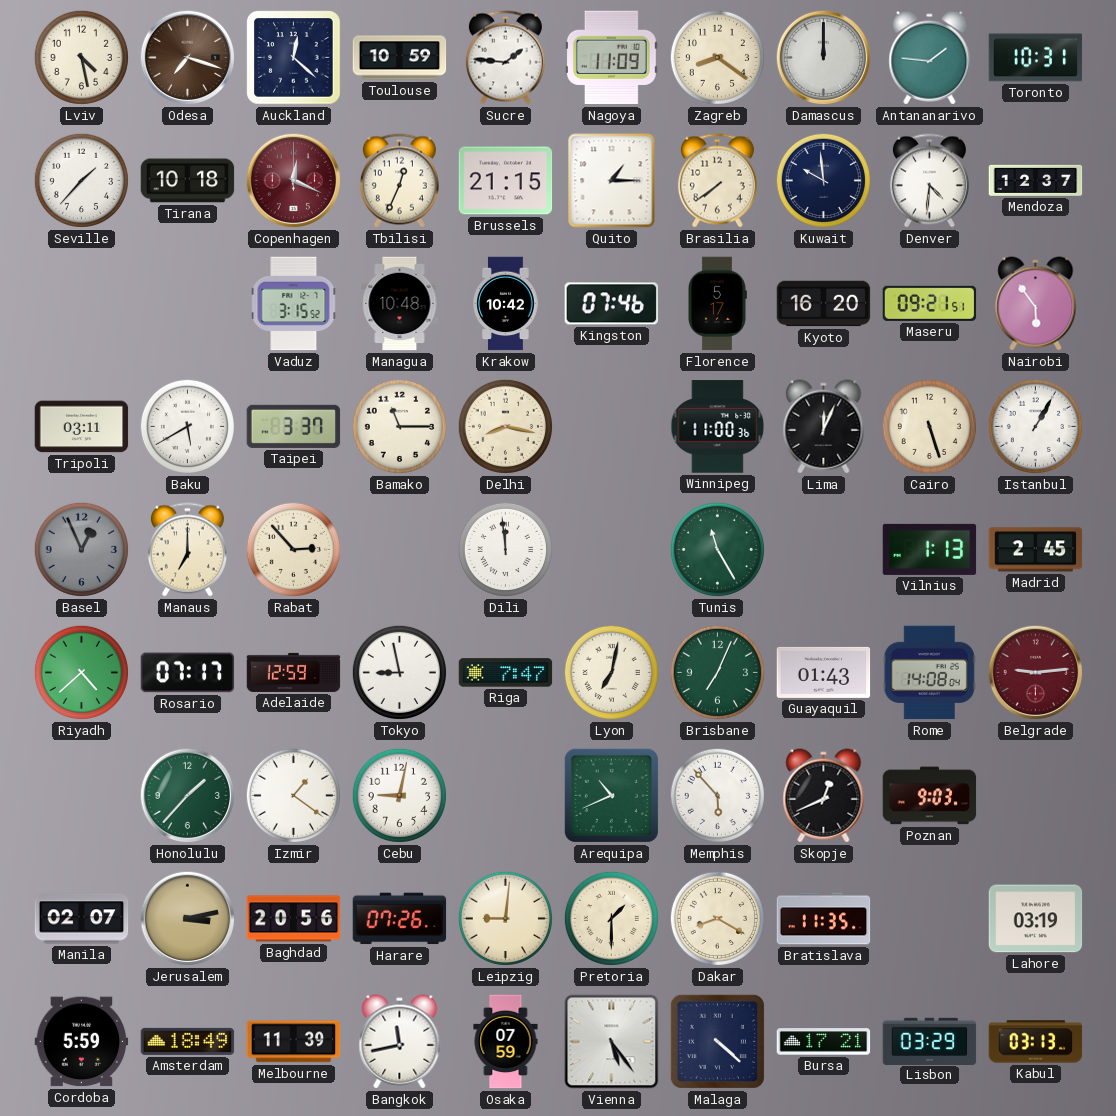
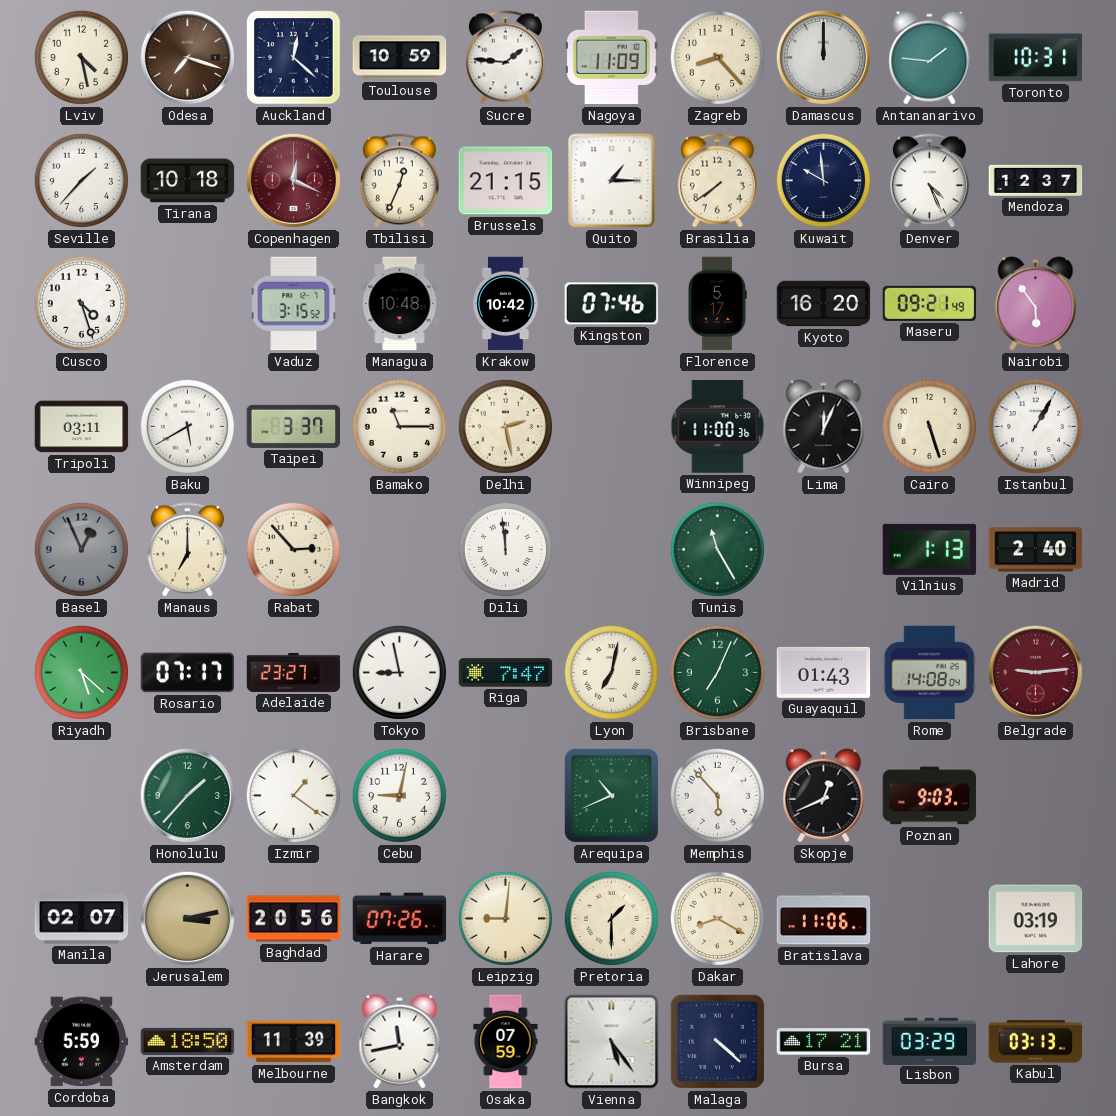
Zagreb: 8:21 -> 8:23
Denver: 4:31 -> 4:26
Cusco: none -> 4:27
Maseru: 09:21:51 -> 09:21:49
Delhi: 8:17 -> 2:28
Madrid: 2:45 -> 2:40
Riyadh: 4:38 -> 5:22
Adelaide: 12:59 -> 23:27
Bratislava: 11:35 -> 11:06
Amsterdam: 18:49 -> 18:50
